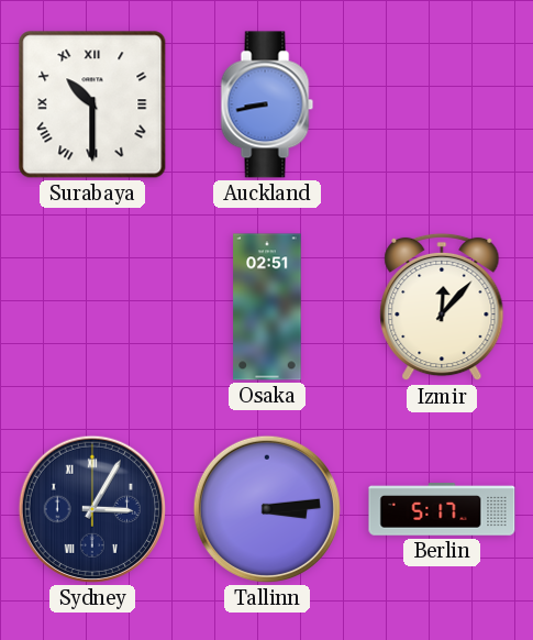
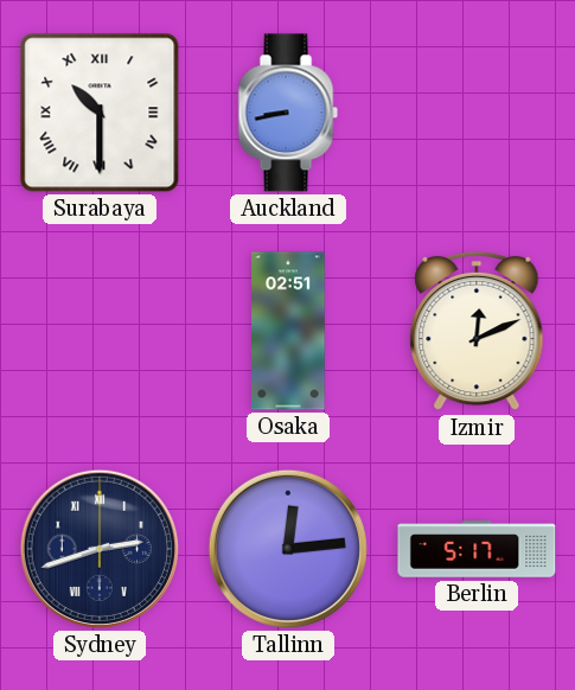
Izmir: 12:07 -> 12:11
Sydney: 3:05 -> 2:42
Tallinn: 3:14 -> 12:14
